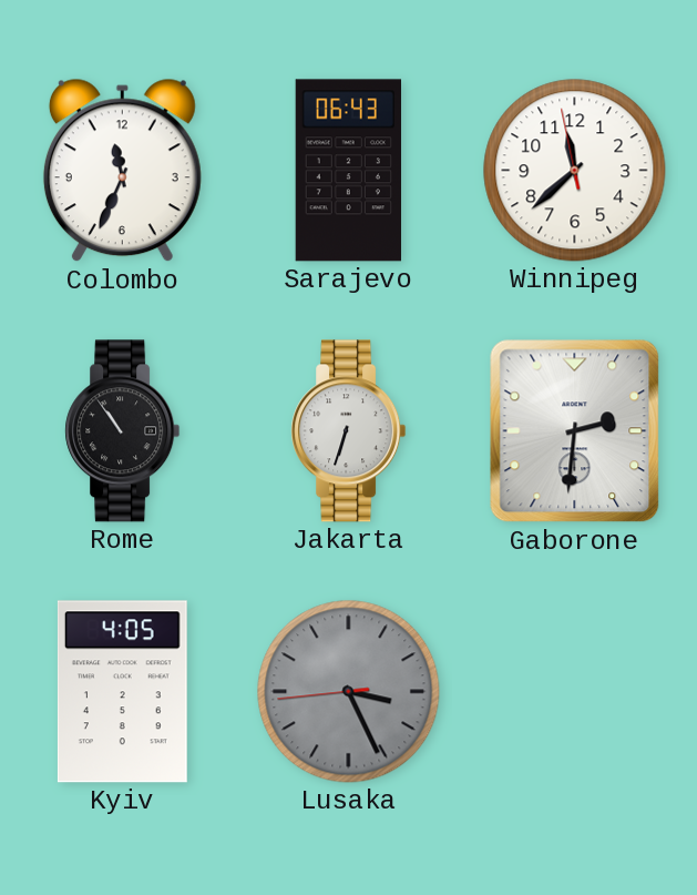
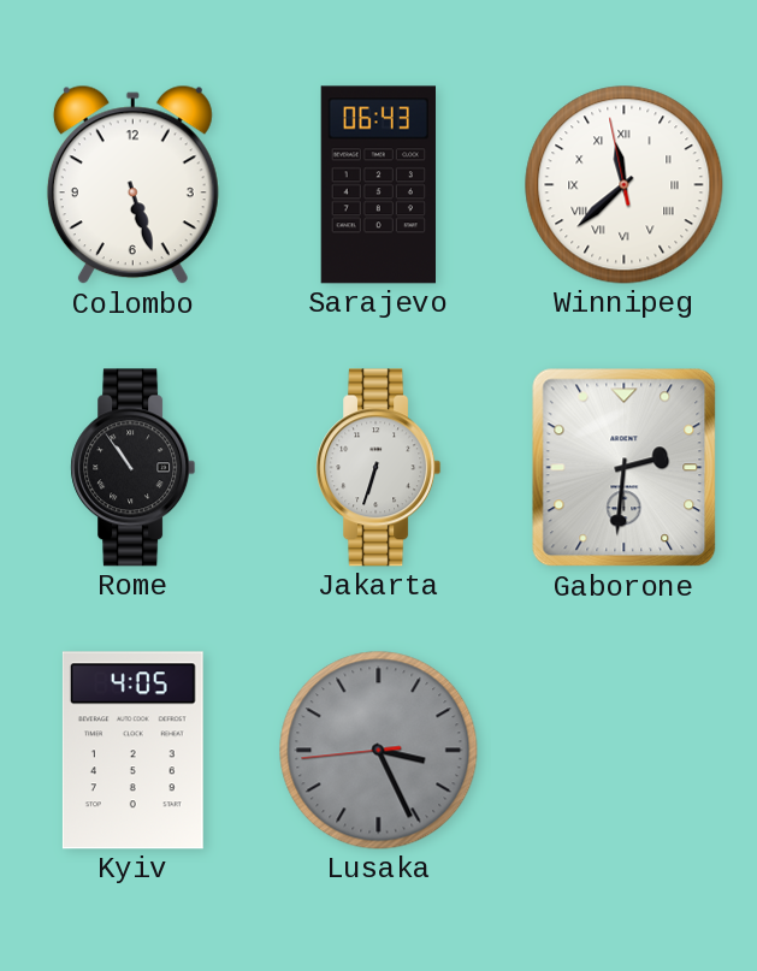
Colombo: 11:34 -> 5:27
Winnipeg numerals: Arabic -> Roman
